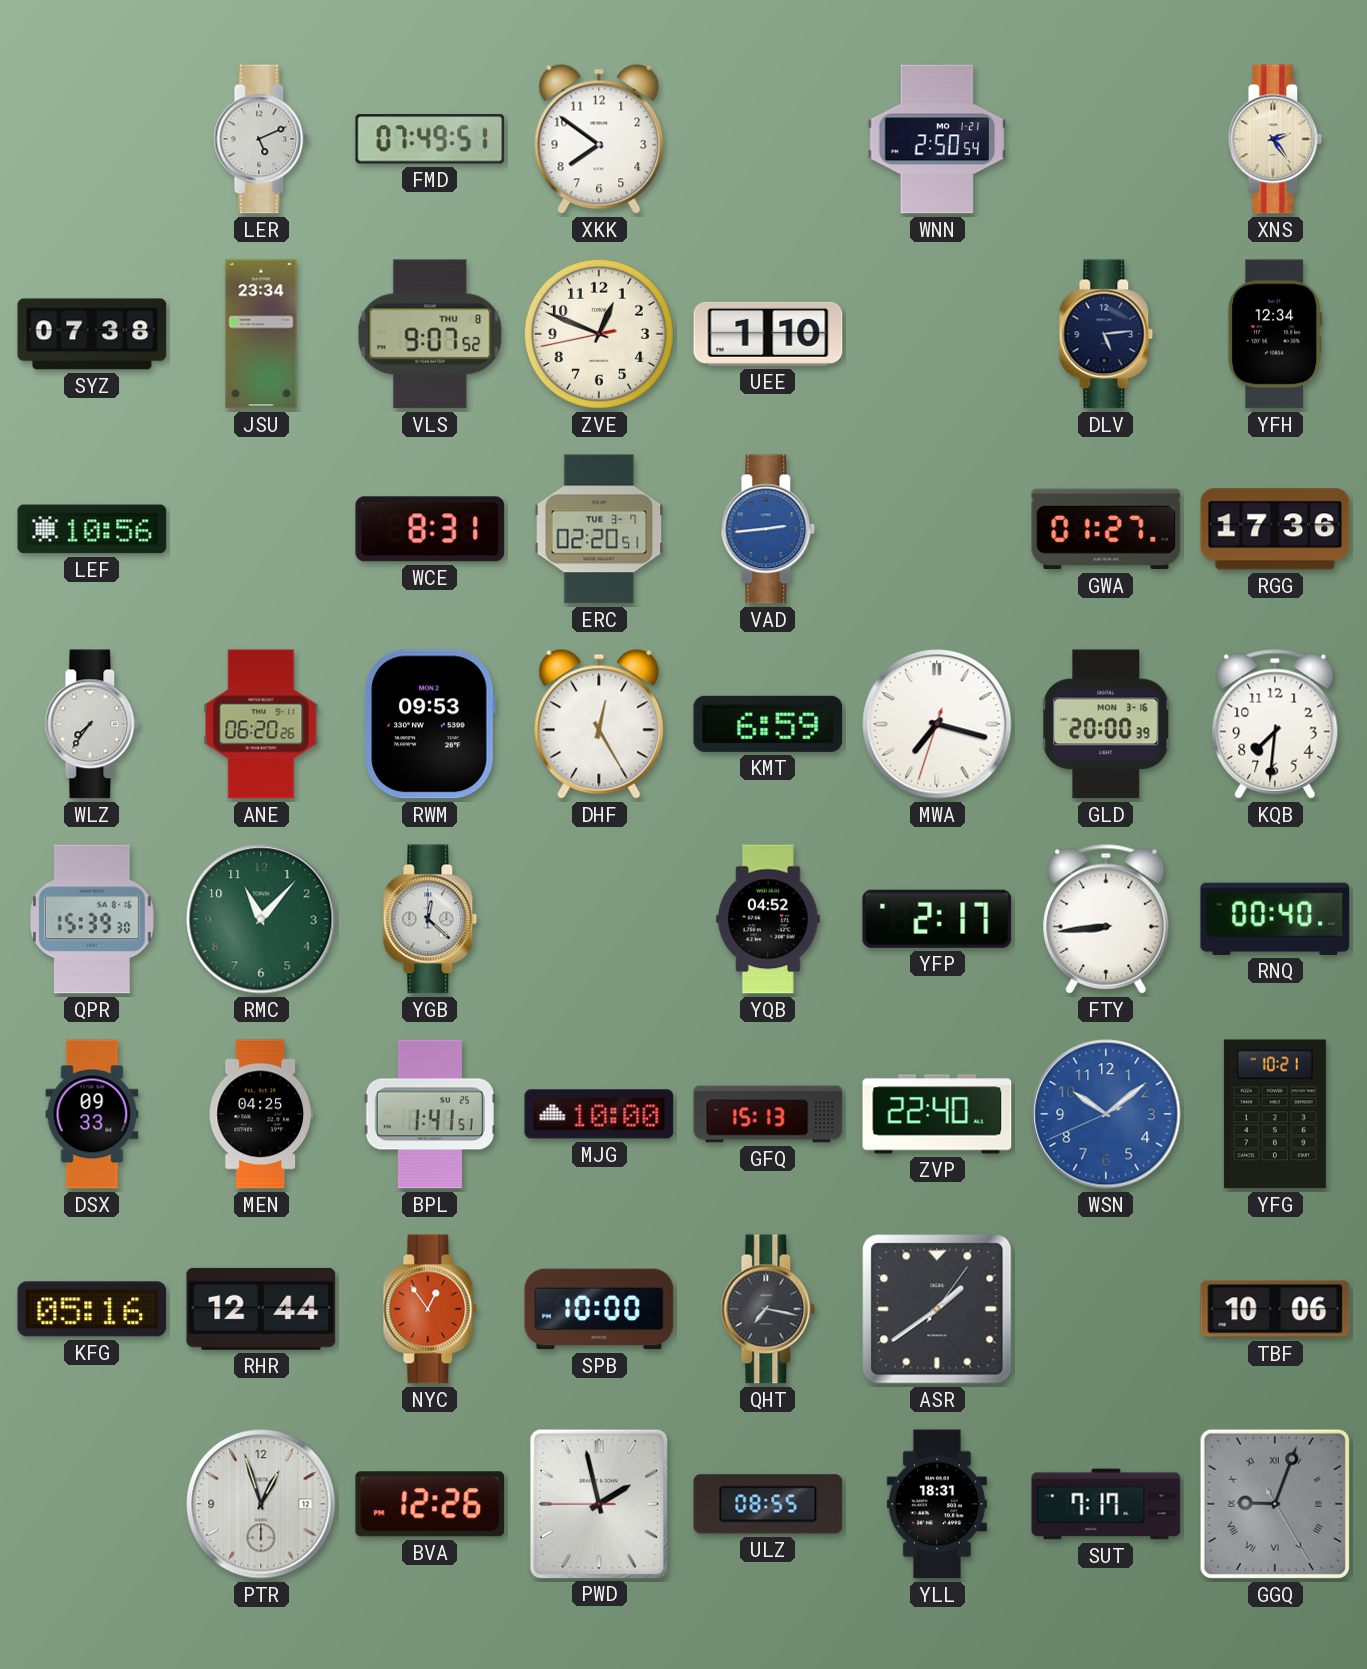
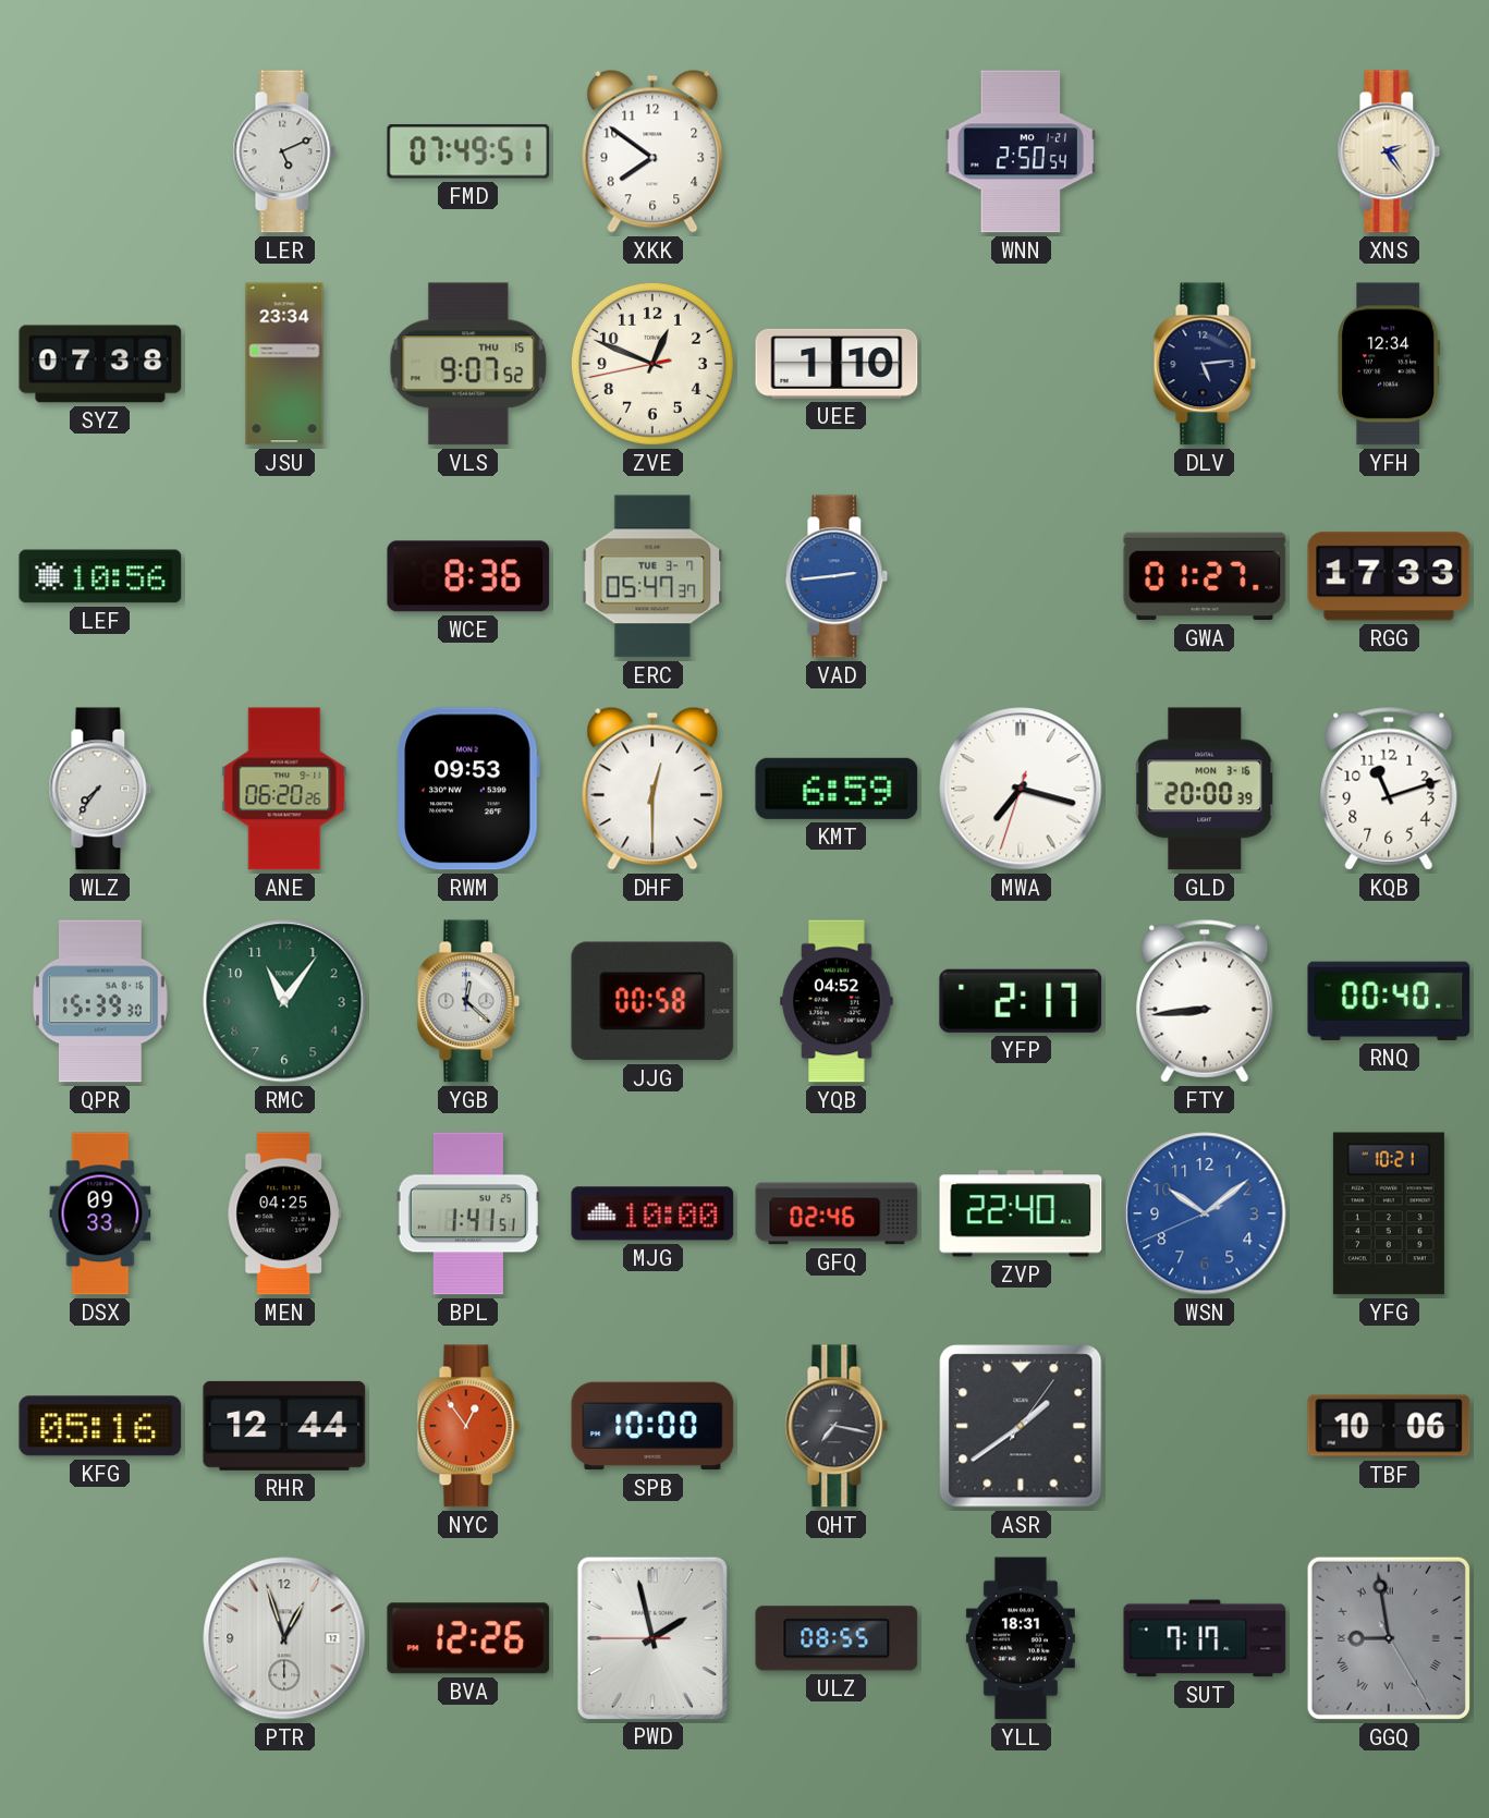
VLS date: THU 8 -> THU 15
WCE: 8:31 -> 8:36
ERC: 02:20 -> 05:47
RGG: 17:36 -> 17:33
DHF: 12:25 -> 12:30
KQB: 7:31 -> 11:12
RMC: 11:07 -> 11:06
JJG: none -> 00:58
GFQ: 15:13 -> 02:46
GGQ: 9:03 -> 8:58
